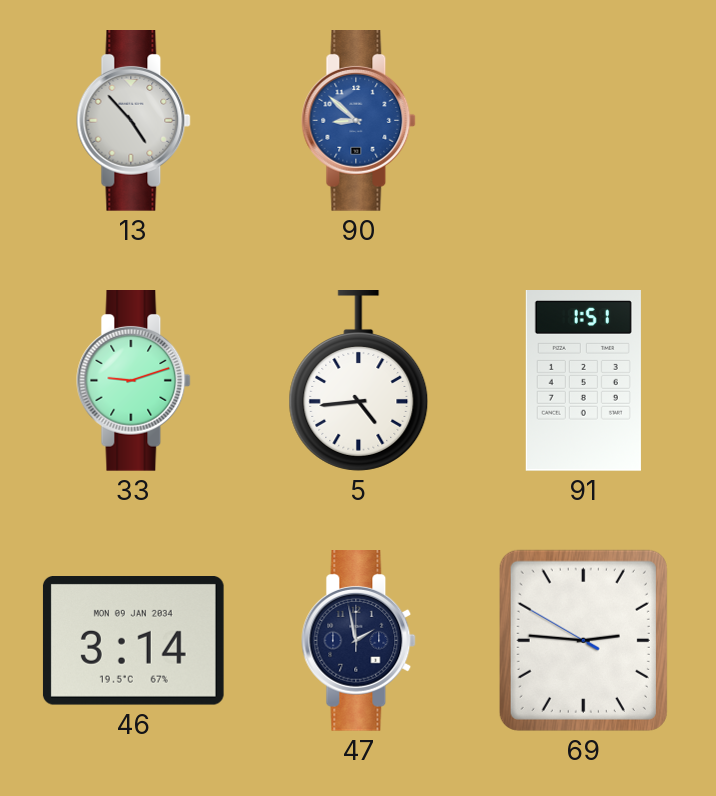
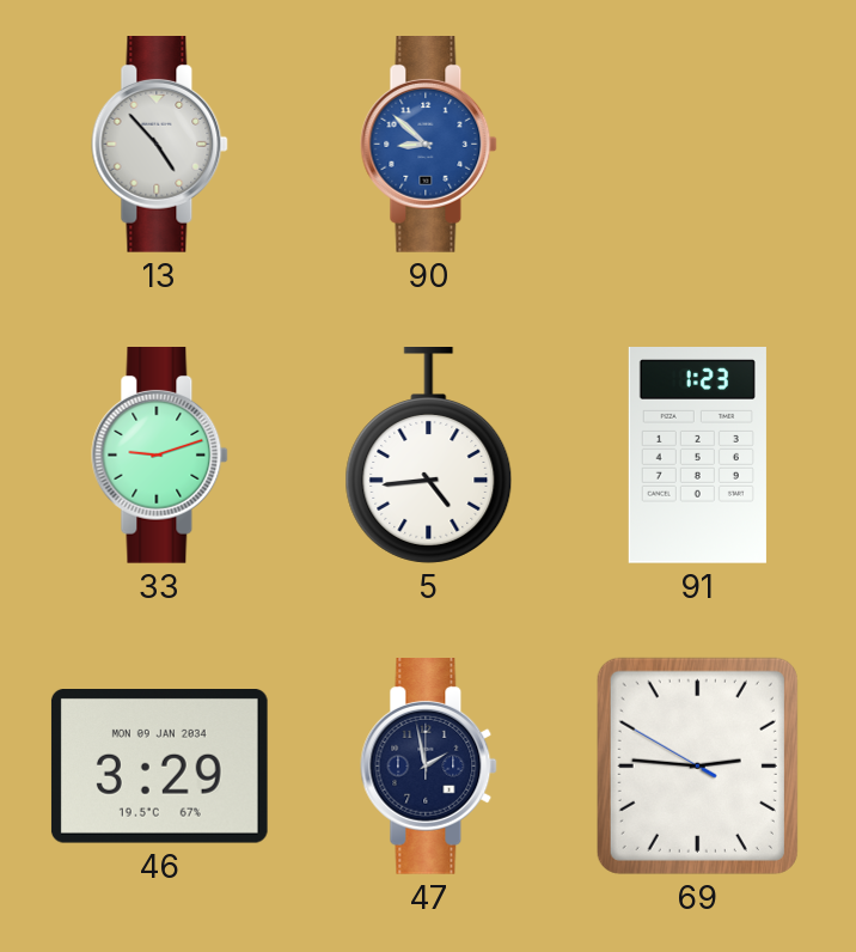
91: 1:51 -> 1:23
46: 3:14 -> 3:29
